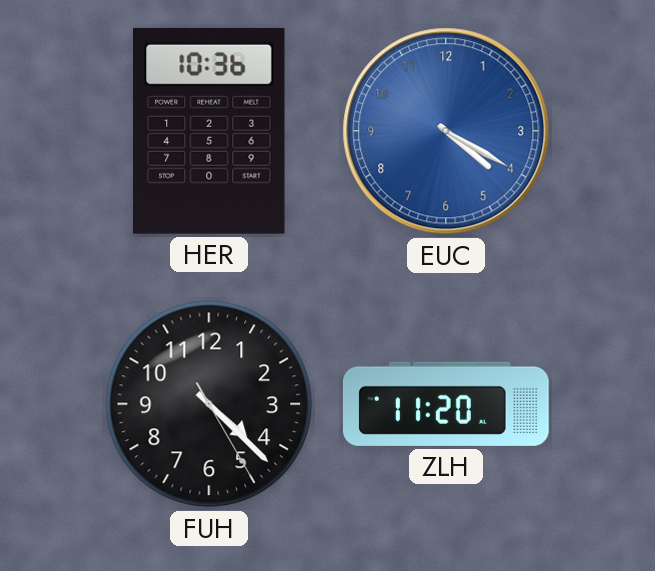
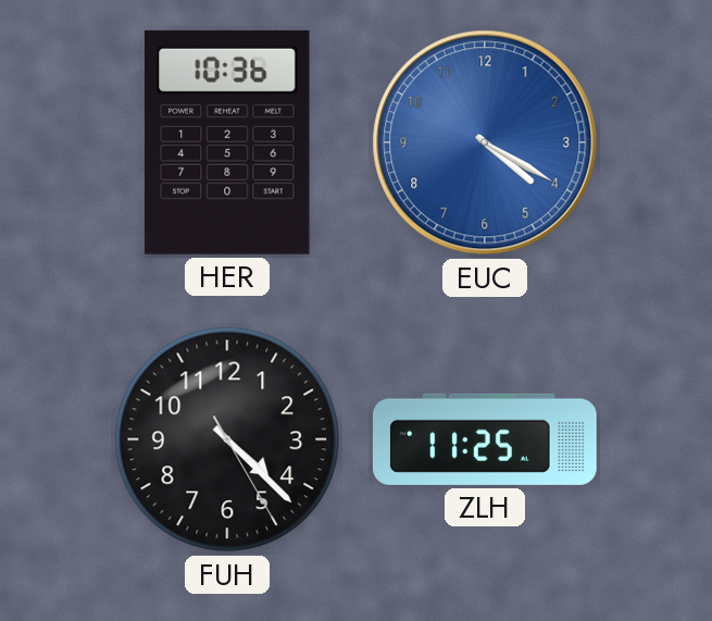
ZLH: 11:20 -> 11:25
